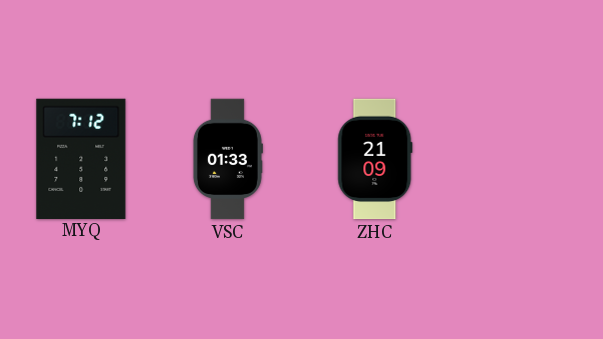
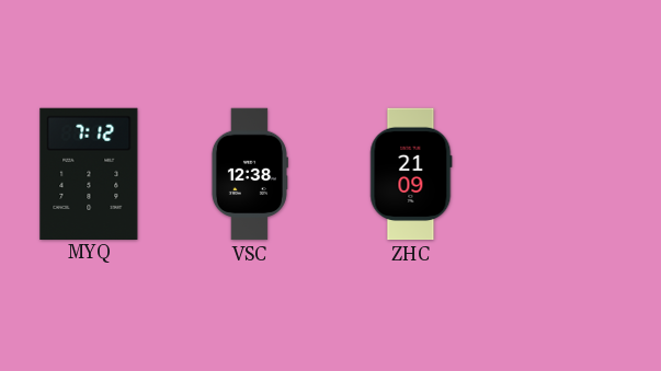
VSC: 01:33 -> 12:38
